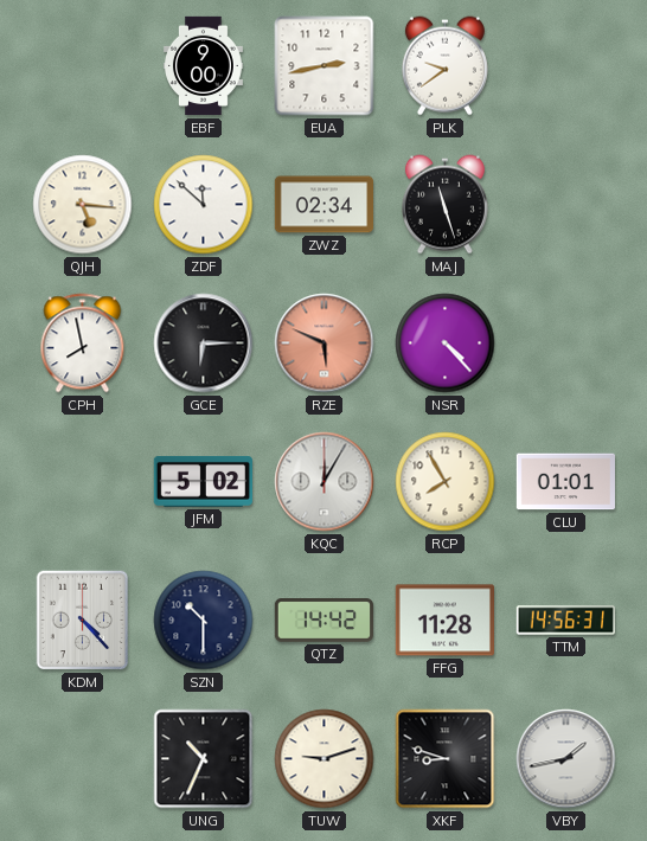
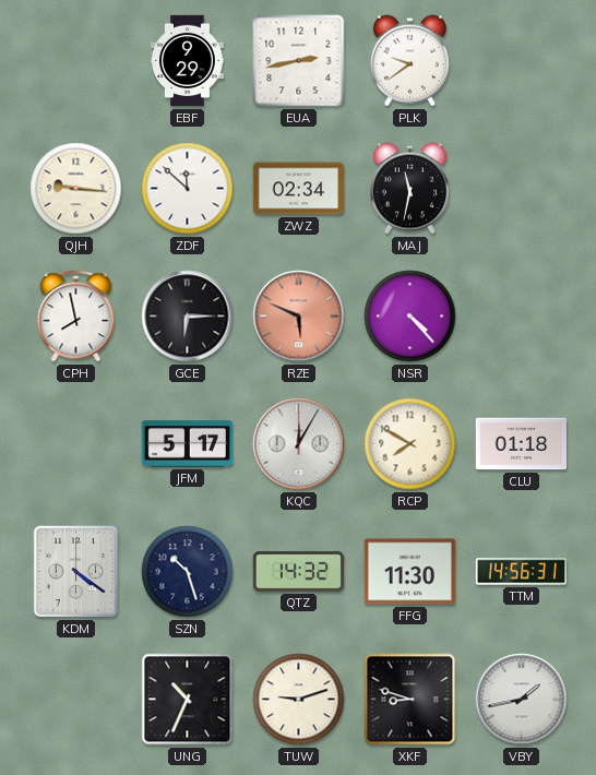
EBF: 9:00 -> 9:29
QJH: 5:16 -> 9:16
MAJ: 11:27 -> 11:32
JFM: 5:02 -> 5:17
RCP: 7:55 -> 7:50
CLU: 01:01 -> 01:18
KDM: 4:23 -> 4:21
SZN: 10:30 -> 10:27
QTZ: 14:42 -> 14:32
FFG: 11:28 -> 11:30
